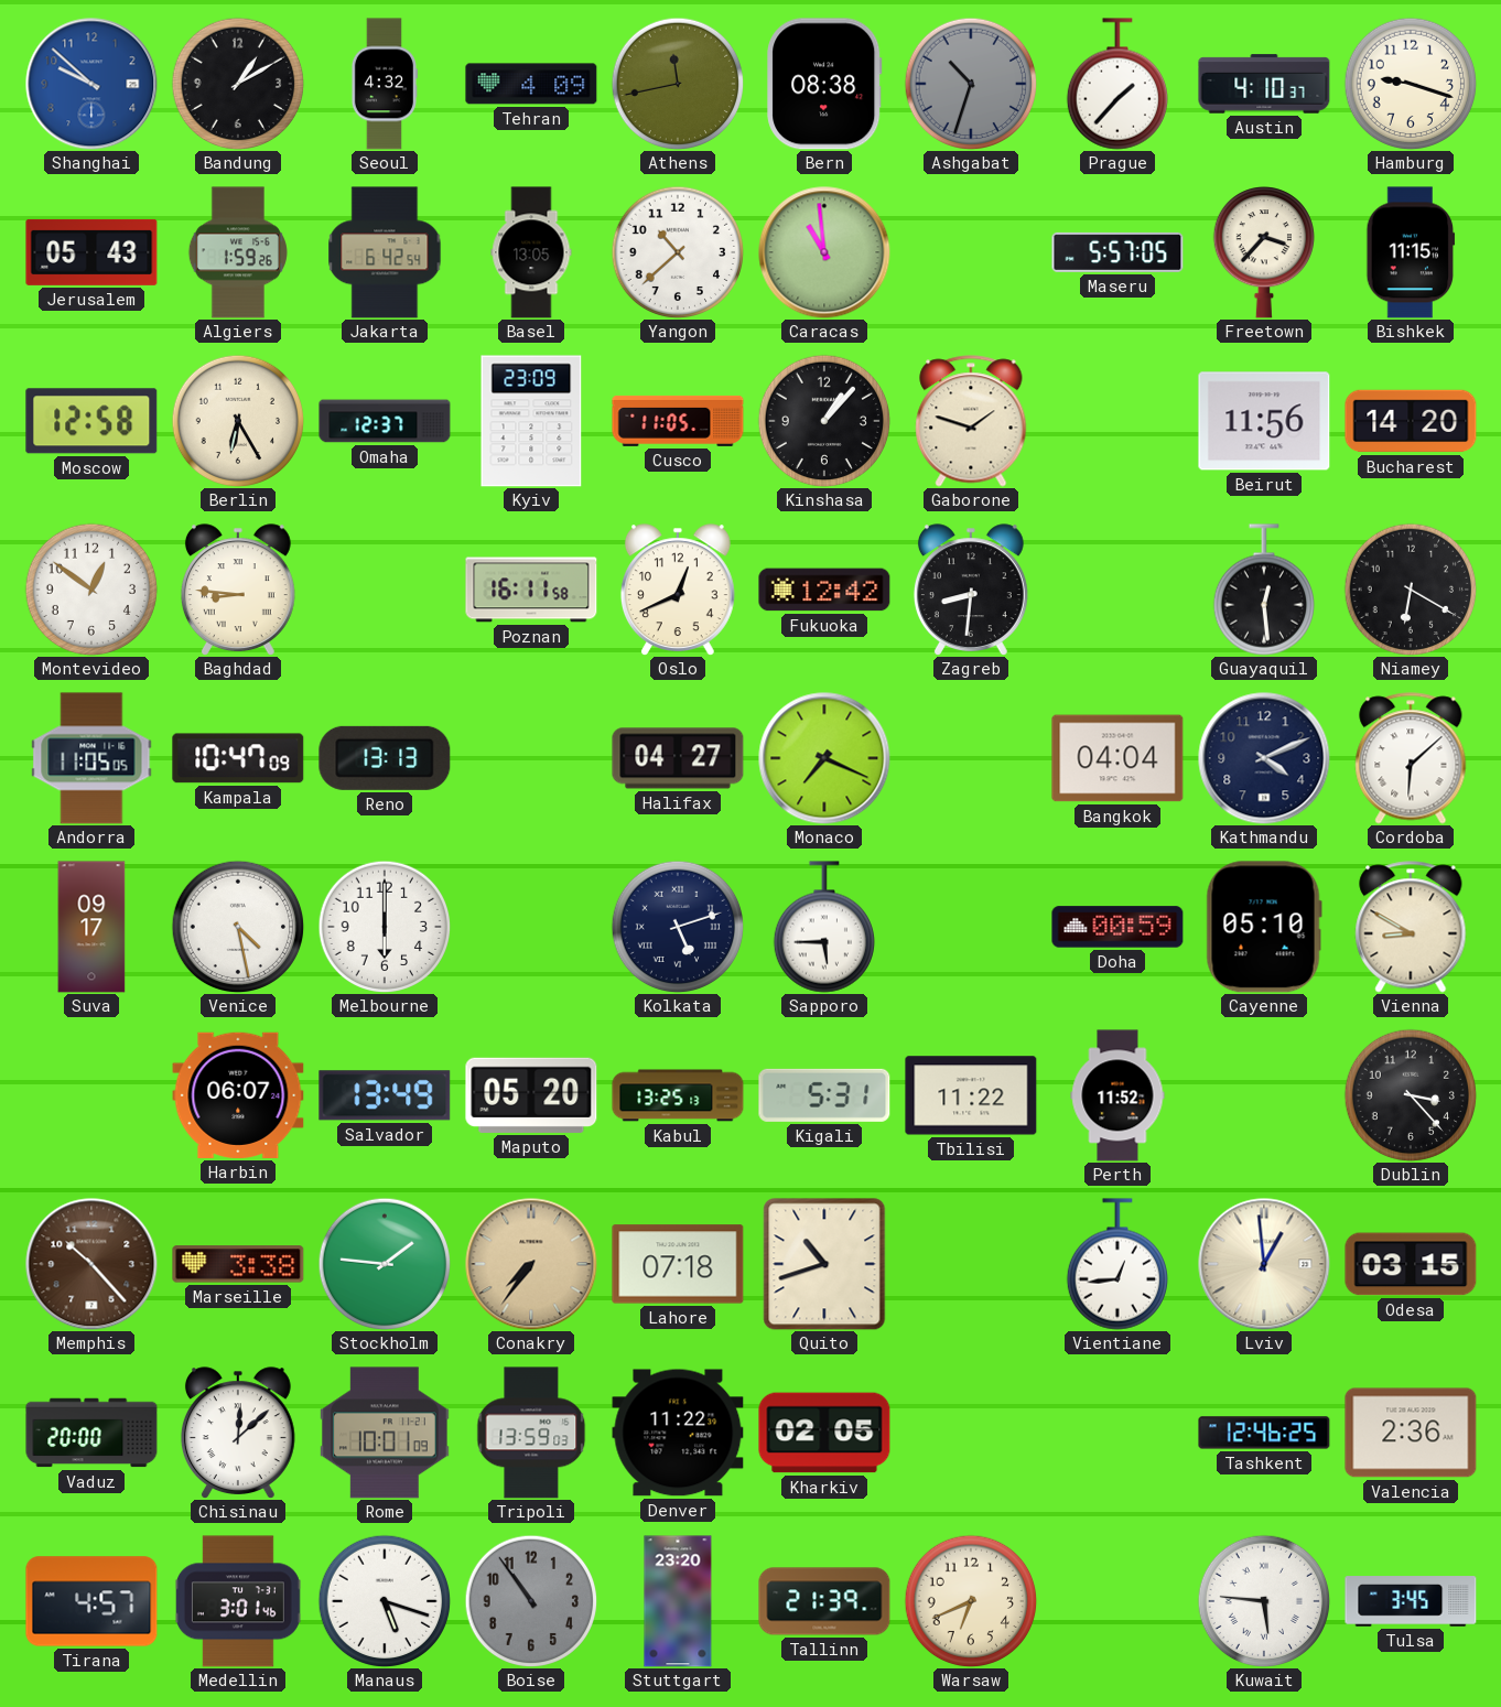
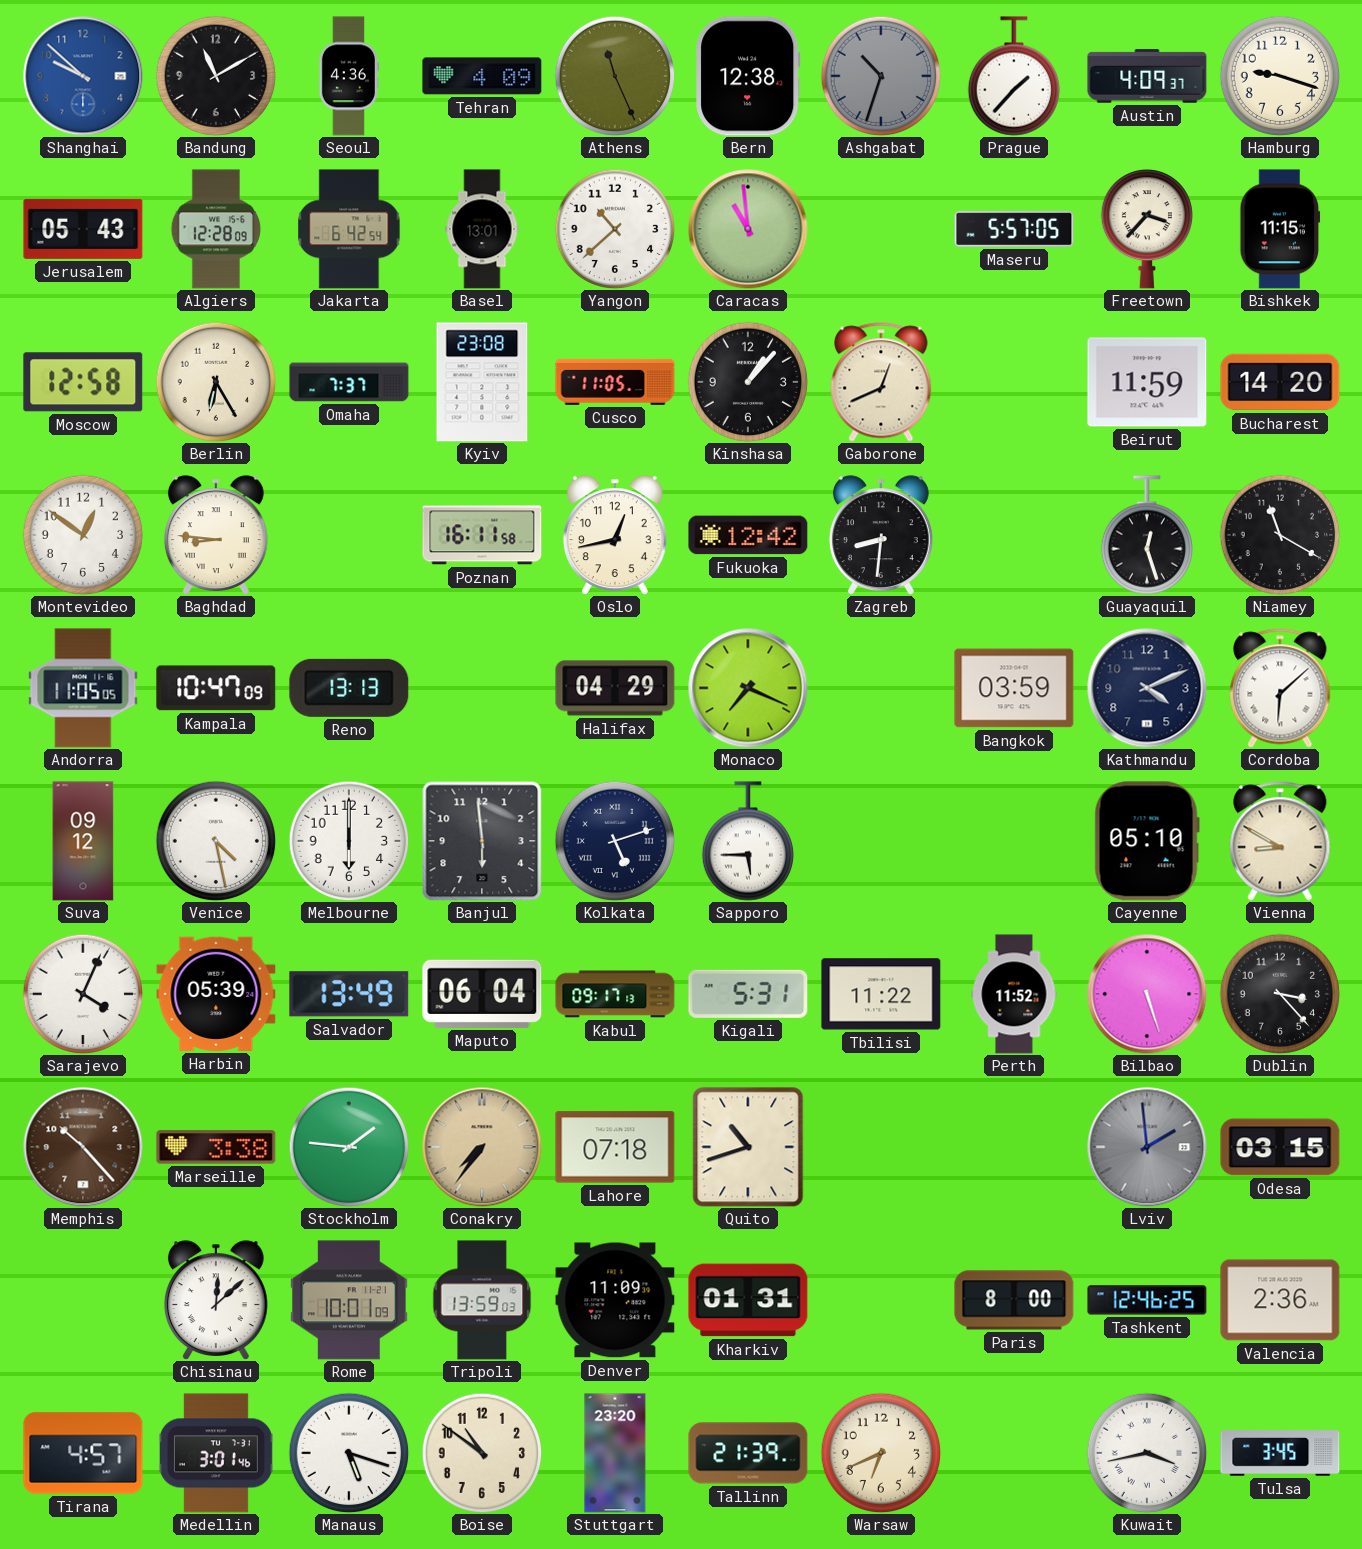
Bandung: 1:10 -> 11:10
Seoul: 4:32 -> 4:36
Athens: 11:43 -> 11:26
Bern: 08:38 -> 12:38
Austin: 4:10 -> 4:09
Algiers: 1:59 -> 12:28
Basel: 13:05 -> 13:01
Omaha: 12:37 -> 7:37
Kyiv: 23:09 -> 23:08
Gaborone: 1:48 -> 12:41
Beirut: 11:56 -> 11:59
Oslo: 12:41 -> 12:43
Guayaquil: 12:29 -> 12:27
Niamey: 6:20 -> 11:20
Halifax: 04:27 -> 04:29
Bangkok: 04:04 -> 03:59
Suva: 09:17 -> 09:12
Banjul: none -> 5:59
Doha: 00:59 -> none
Sarajevo: none -> 4:04
Harbin: 06:07 -> 05:39
Maputo: 05:20 -> 06:04
Kabul: 13:25 -> 09:17
Bilbao: none -> 5:27
Vientiane: 12:44 -> none
Lviv: 12:59 -> 1:59
Lviv dial: cream -> grey
Vaduz: 20:00 -> none
Denver: 11:22 -> 11:09
Kharkiv: 02:05 -> 01:31
Paris: none -> 8:00
Boise: 10:54 -> 10:51
Boise dial: grey -> cream
Kuwait: 5:46 -> 3:43
